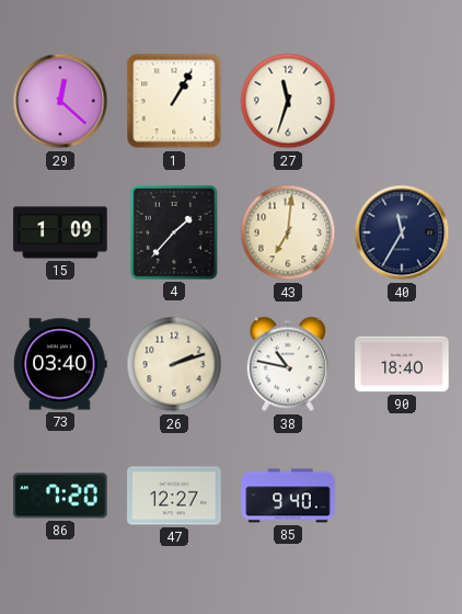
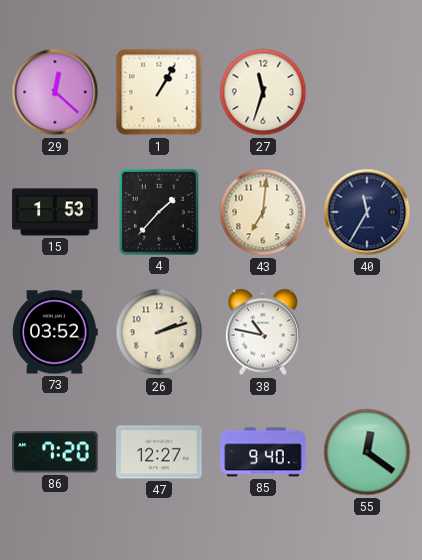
15: 1:09 -> 1:53
73: 03:40 -> 03:52
90: 18:40 -> none
55: none -> 12:21
